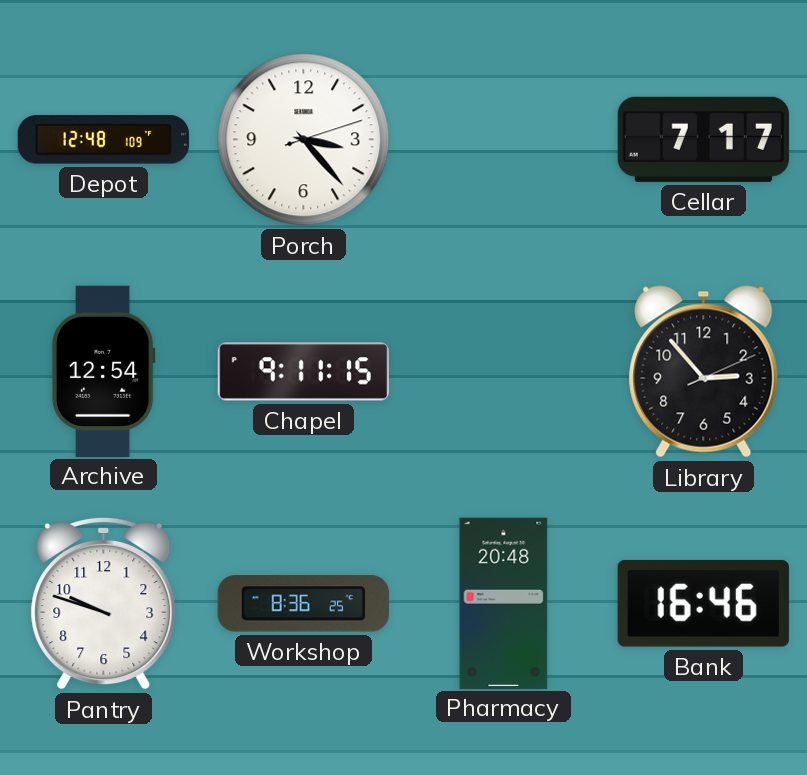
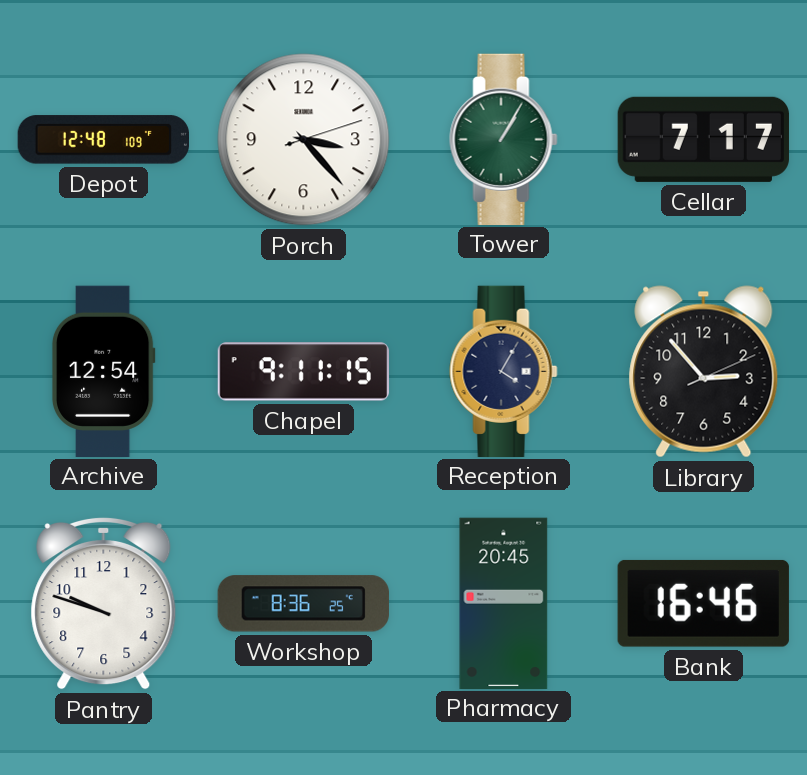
Tower: none -> 1:05
Reception: none -> 4:05
Pharmacy: 20:48 -> 20:45
